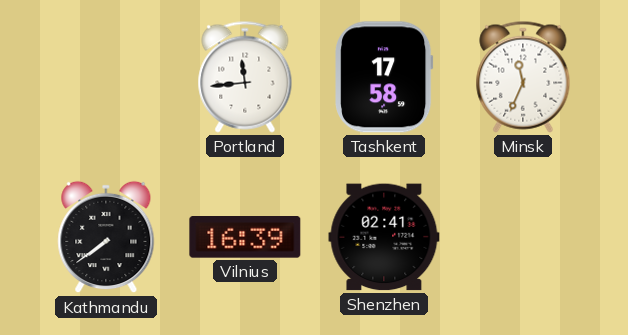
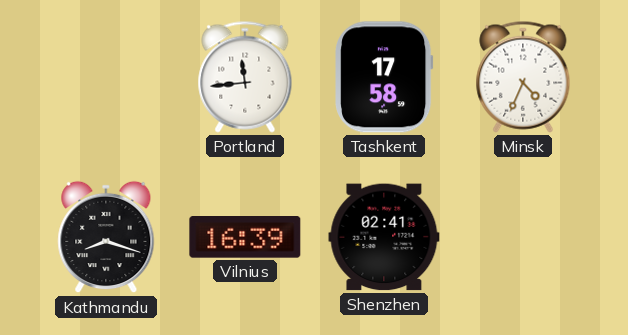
Minsk: 11:34 -> 4:34
Kathmandu: 7:39 -> 8:18
